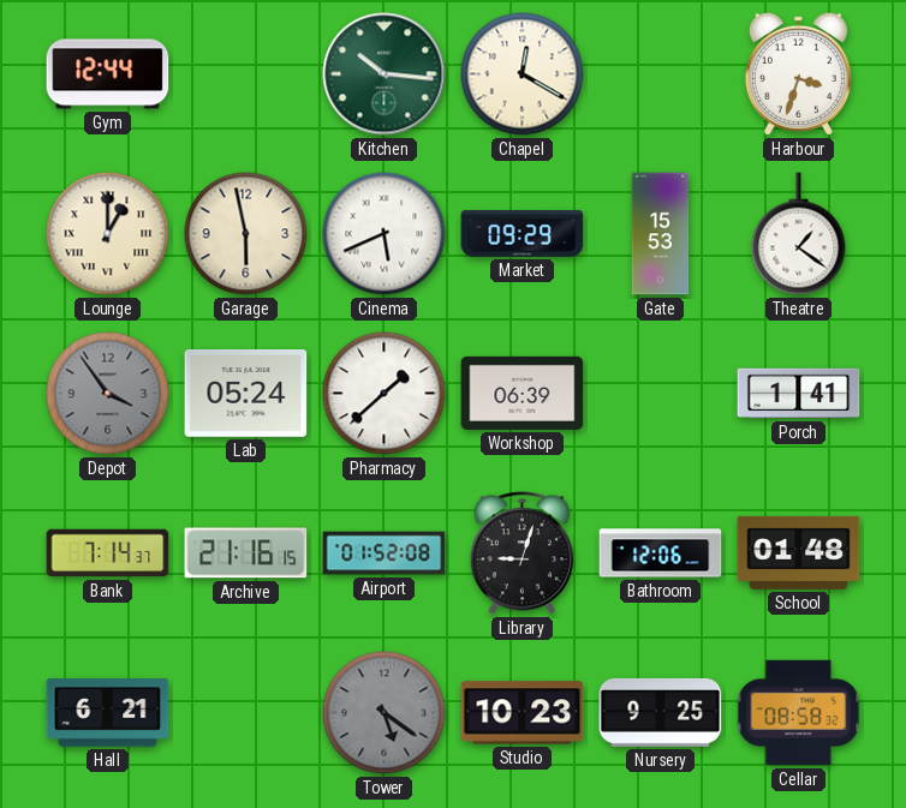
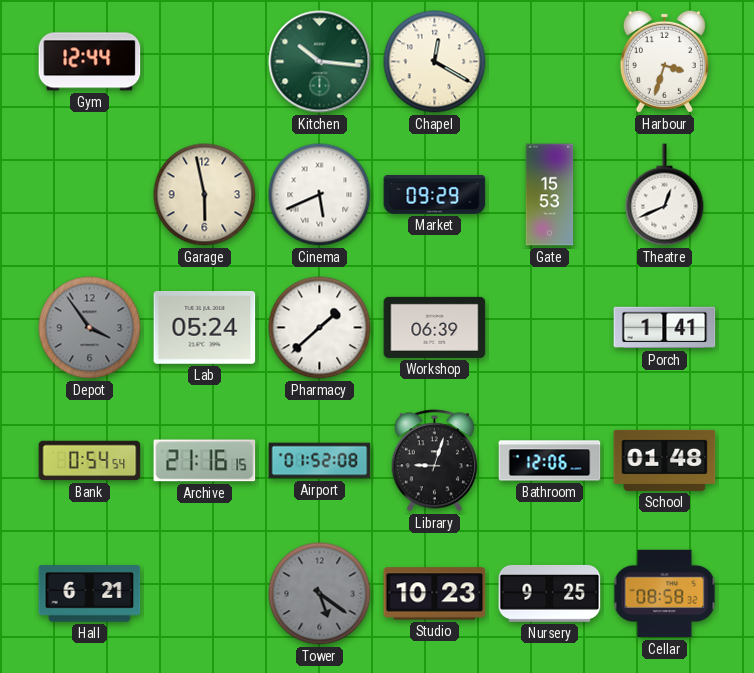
Lounge: 1:00 -> none
Theatre: 1:21 -> 12:41
Bank: 7:14 -> 0:54
